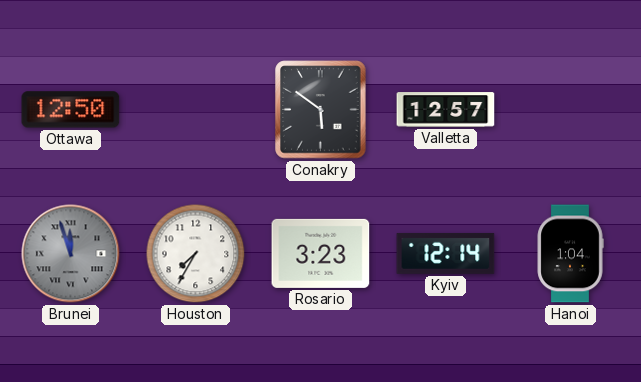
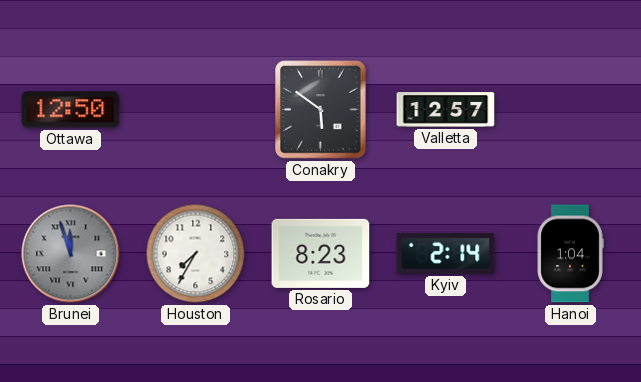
Rosario: 3:23 -> 8:23
Kyiv: 12:14 -> 2:14
